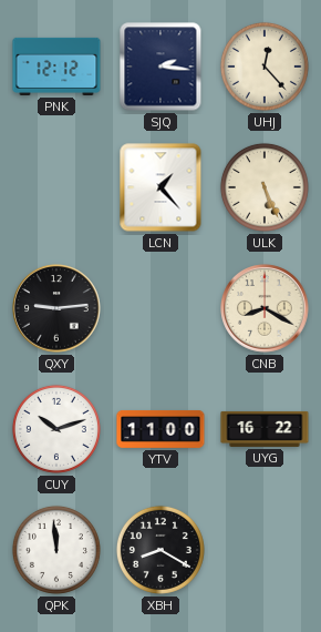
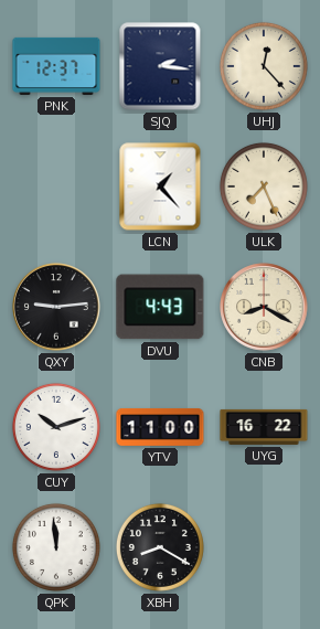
PNK: 12:12 -> 12:37
ULK: 5:26 -> 7:26
DVU: none -> 4:43
